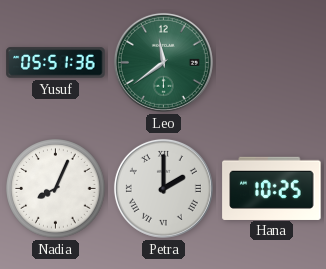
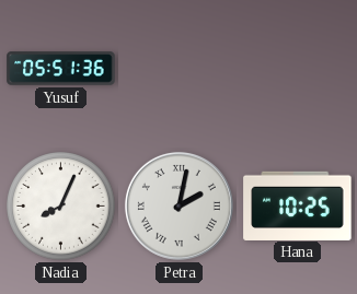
Leo: 11:39 -> none
Petra: 2:00 -> 2:02
